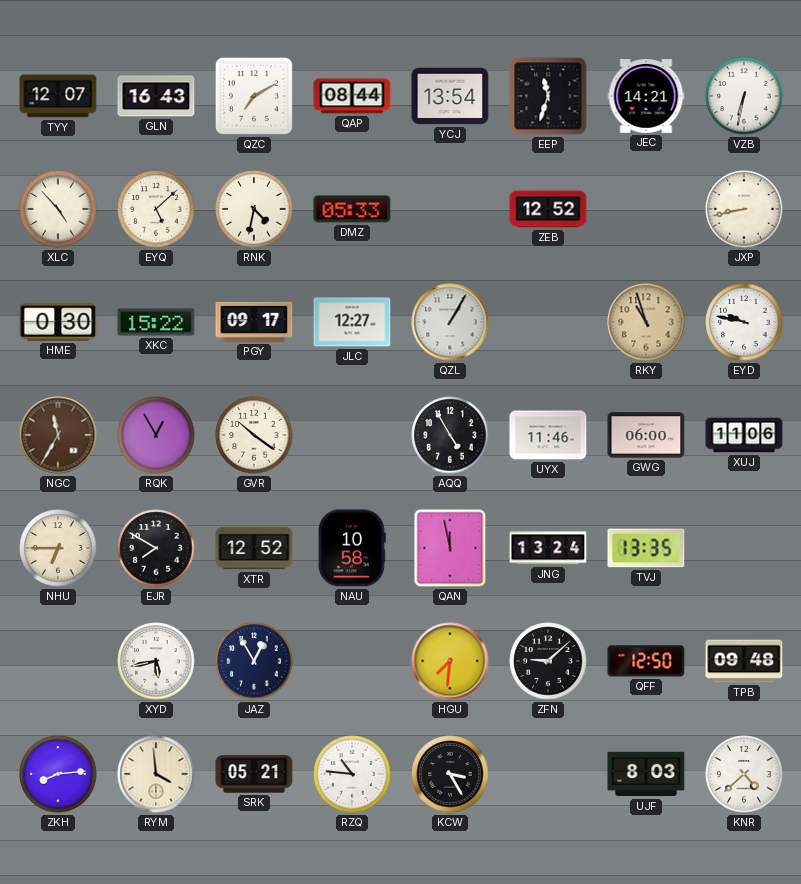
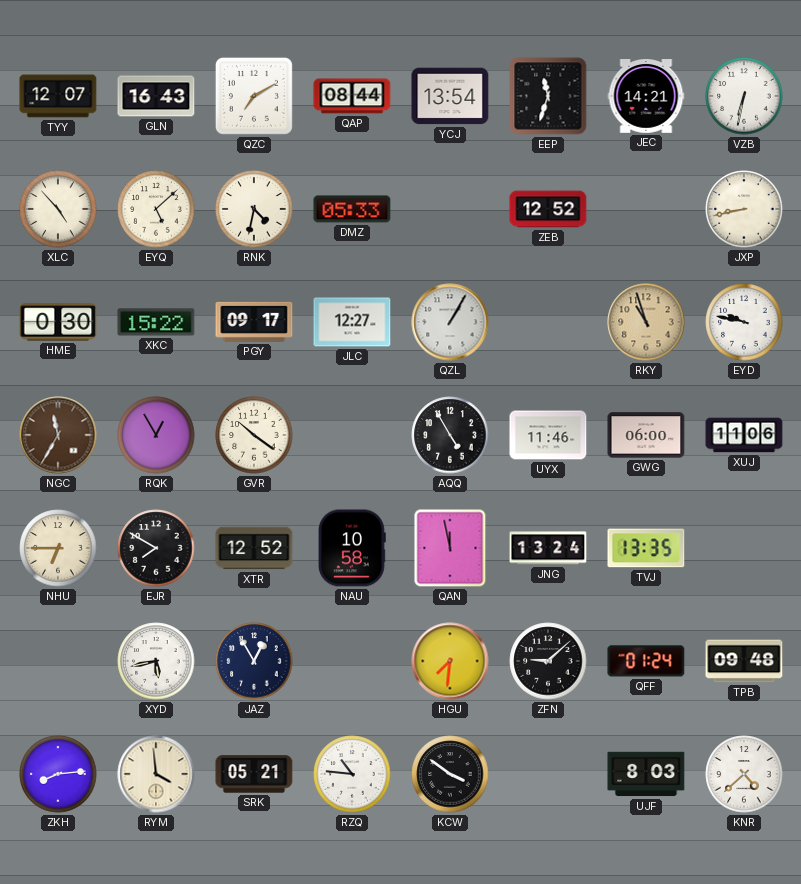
QFF: 12:50 -> 01:24
KCW: 3:25 -> 3:51
